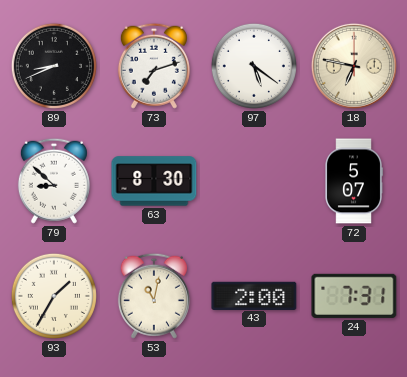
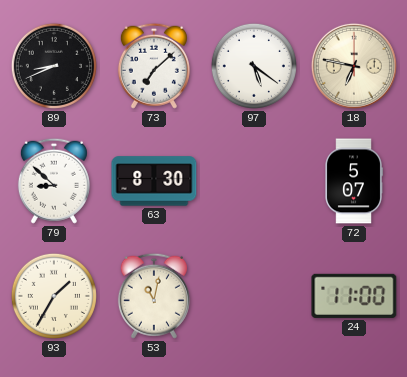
73: 7:12 -> 7:08
43: 2:00 -> none
24: 7:31 -> 11:00
